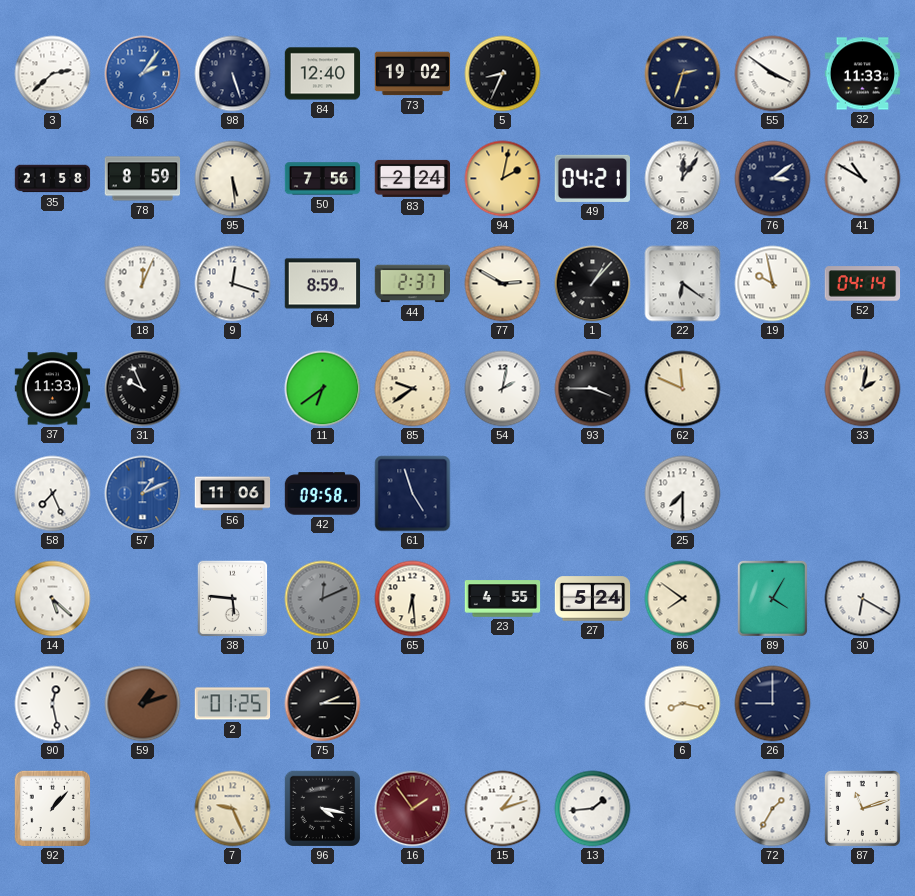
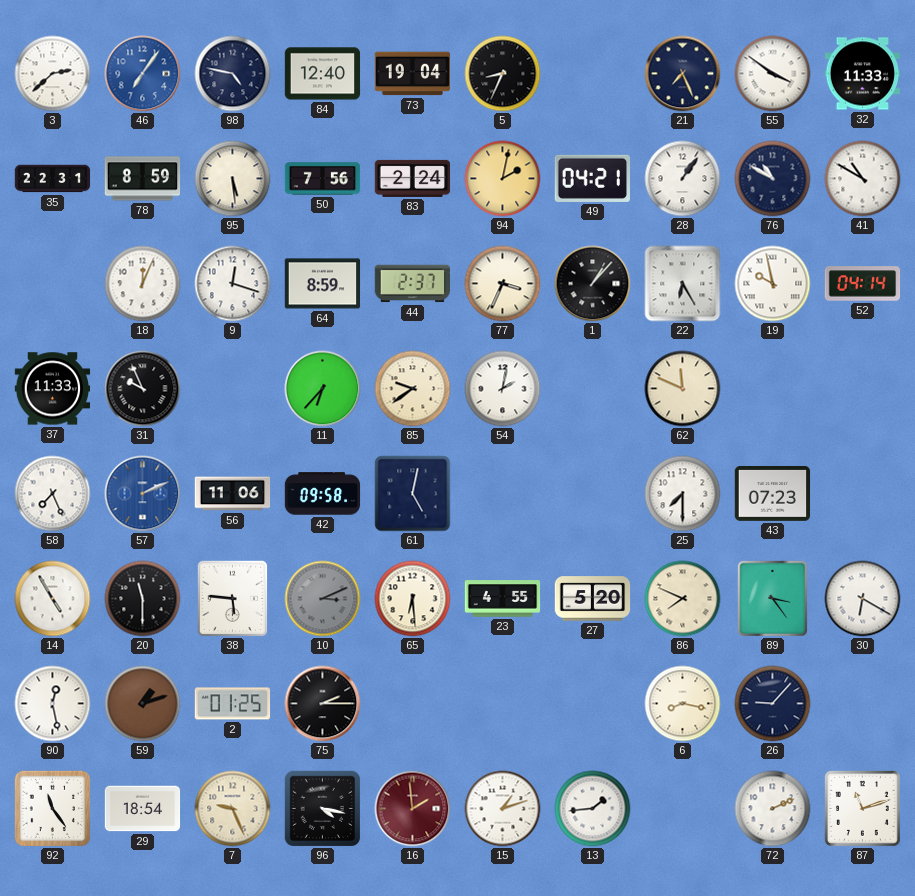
46: 2:06 -> 7:06
98: 5:27 -> 4:47
73: 19:02 -> 19:04
21: 2:33 -> 7:26
35: 21:58 -> 22:31
28: 12:06 -> 1:06
76: 3:09 -> 10:50
77: 2:50 -> 3:34
22: 6:21 -> 6:25
11: 6:39 -> 6:37
93: 3:45 -> none
33: 2:02 -> none
57: 1:11 -> 2:11
61: 4:57 -> 5:02
43: none -> 07:23
14: 5:22 -> 4:55
20: none -> 11:30
10: 12:11 -> 3:11
27: 5:24 -> 5:20
86: 7:51 -> 7:49
89: 4:05 -> 3:24
26: 9:00 -> 9:07
92: 1:07 -> 11:24
29: none -> 18:54
16: 1:54 -> 1:59
72: 1:35 -> 2:11
